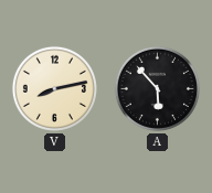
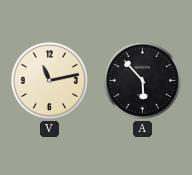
V: 8:13 -> 11:13
